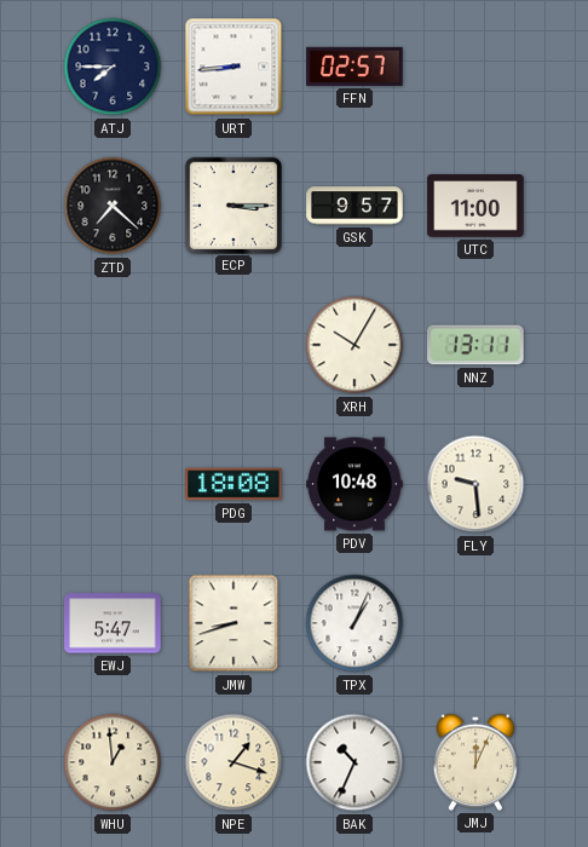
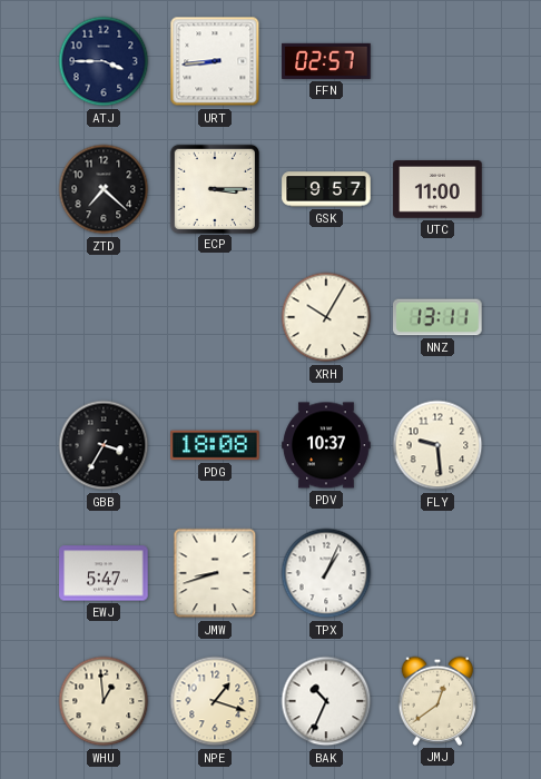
ATJ: 7:45 -> 3:45
GBB: none -> 3:35
PDV: 10:48 -> 10:37
JMJ: 12:04 -> 12:39
